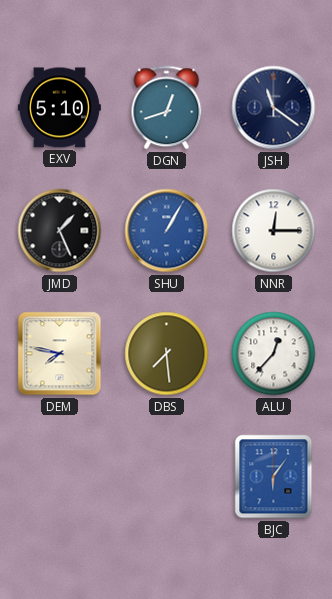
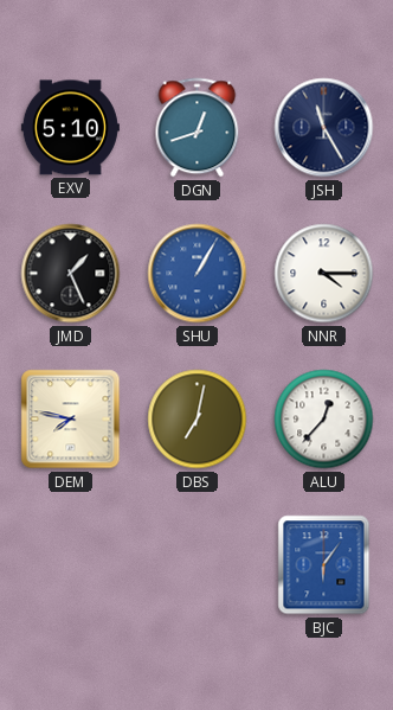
JSH: 11:21 -> 11:25
NNR: 12:15 -> 4:15
DBS: 7:29 -> 7:02
